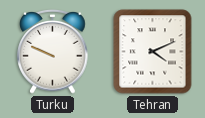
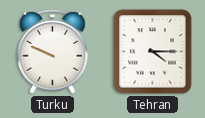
Tehran: 4:11 -> 4:15
